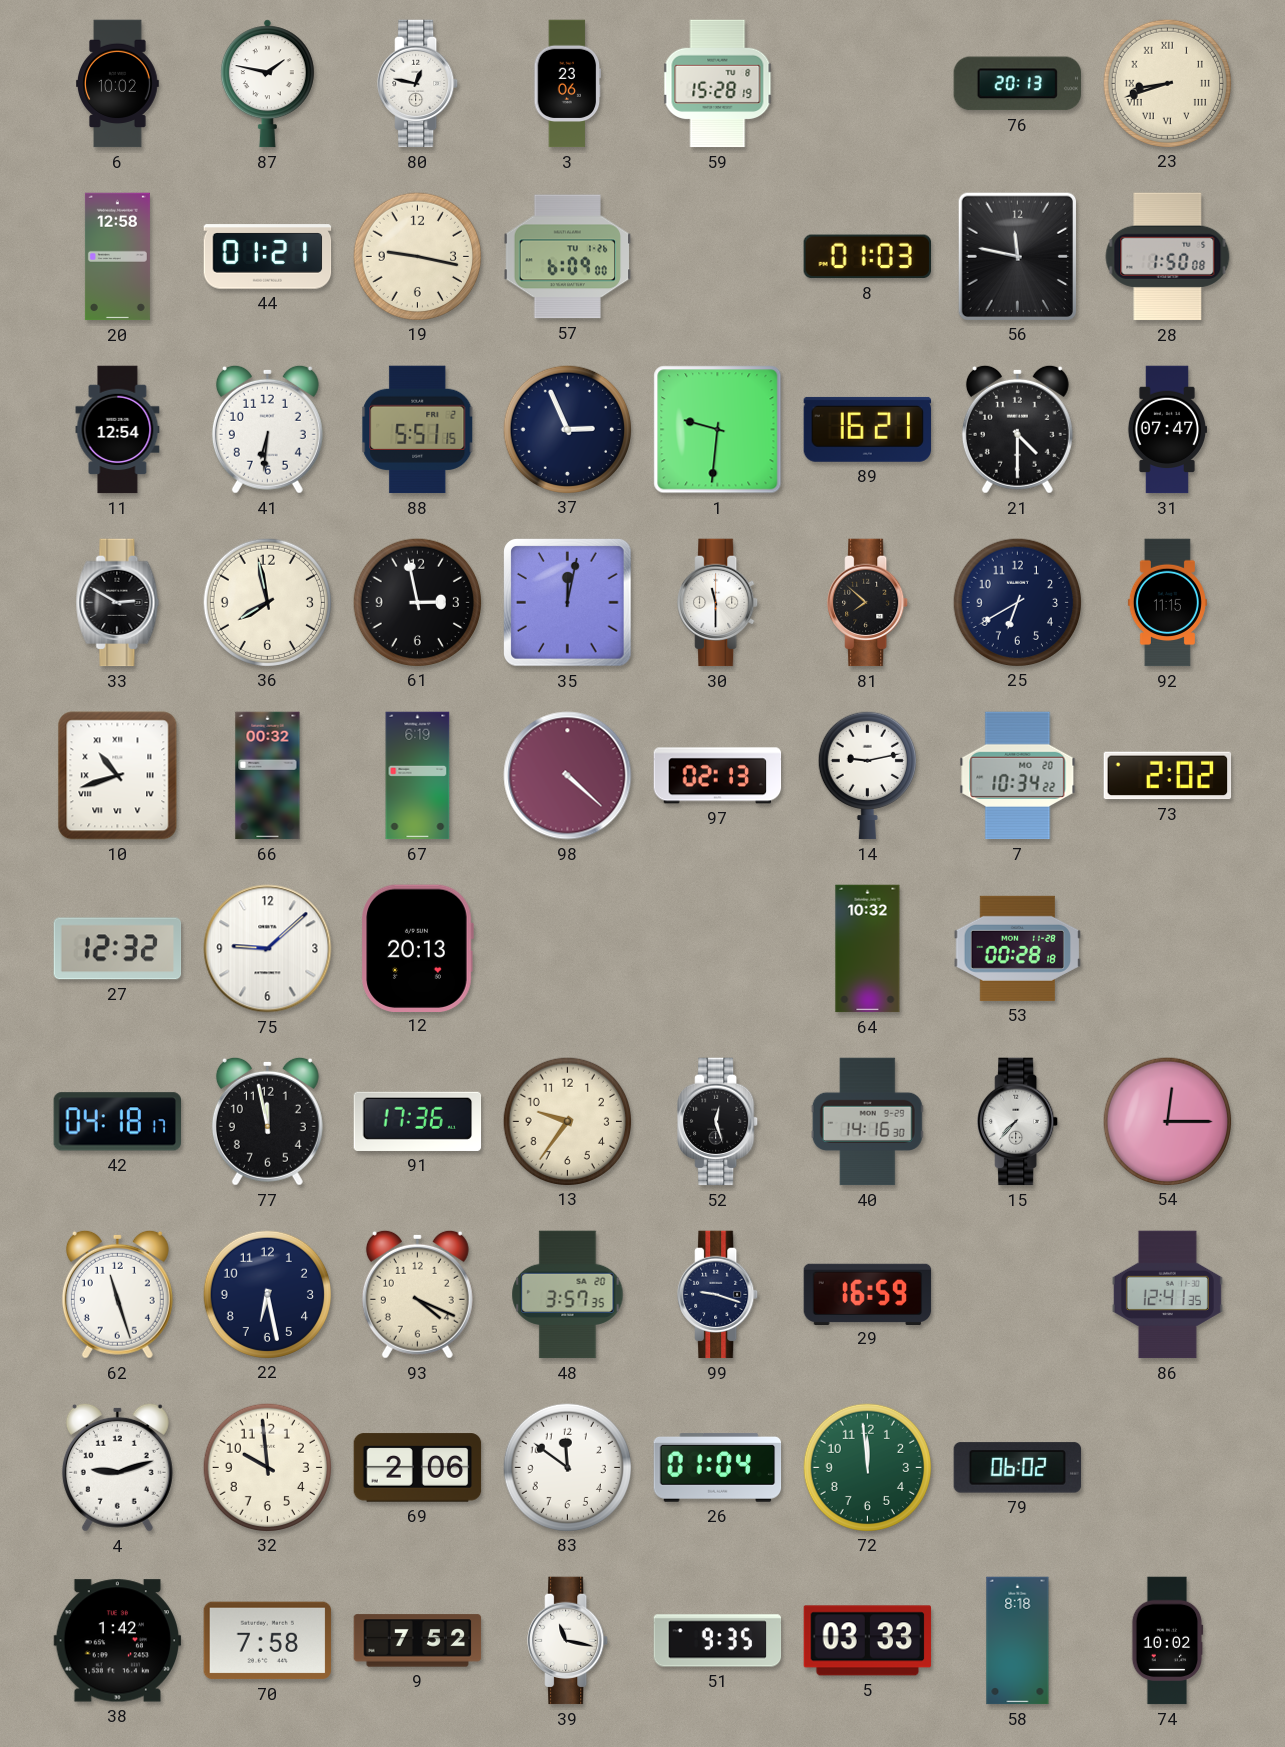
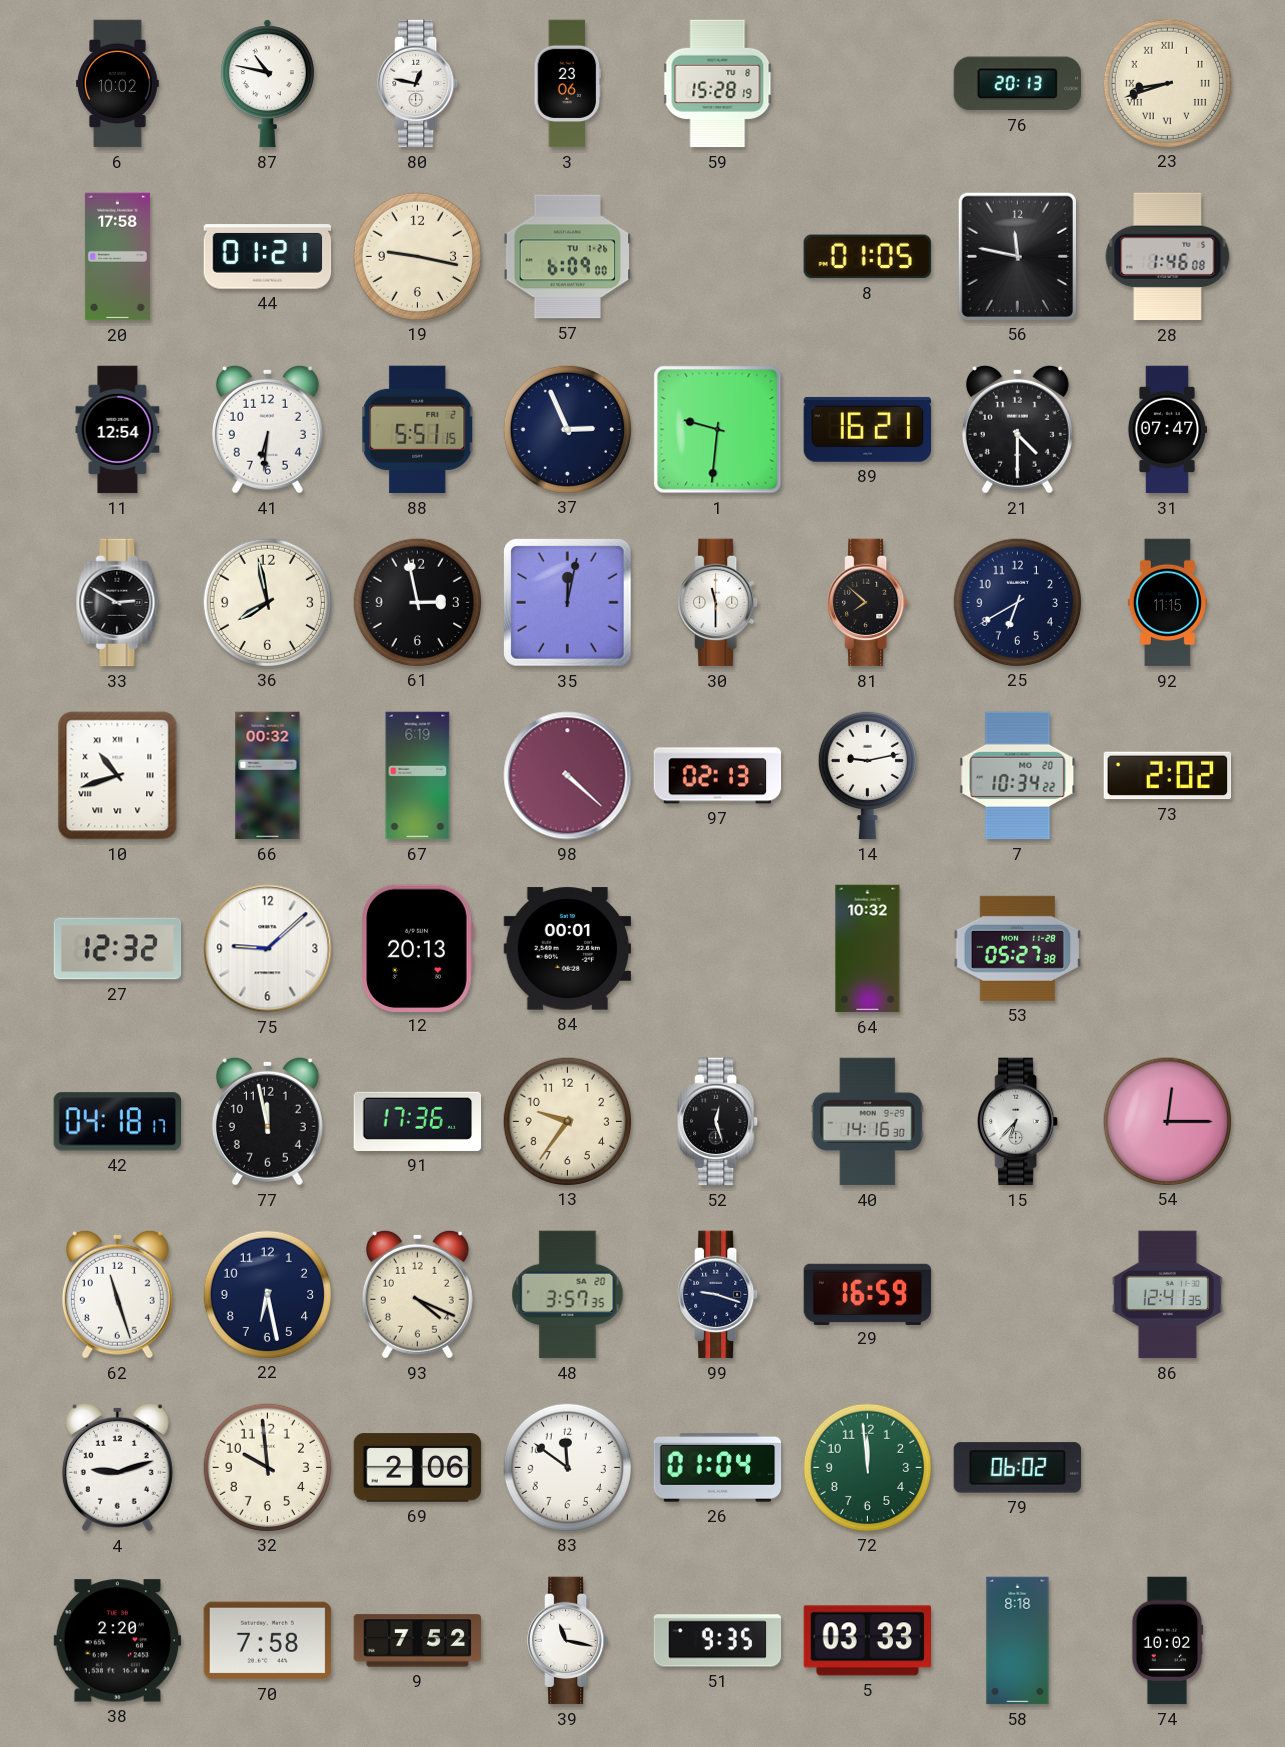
87: 1:47 -> 10:47
20: 12:58 -> 17:58
8: 01:03 -> 01:05
28: 1:50 -> 1:46
84: none -> 00:01
53: 00:28 -> 05:27
15: 7:37 -> 6:37
38: 1:42 -> 2:20
